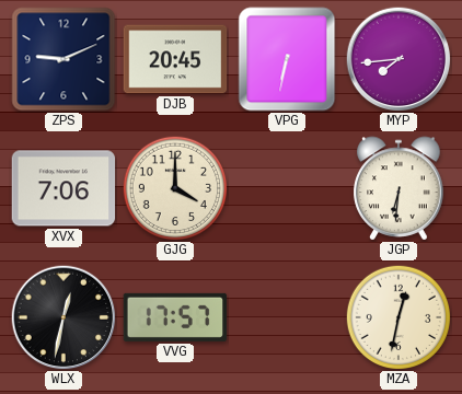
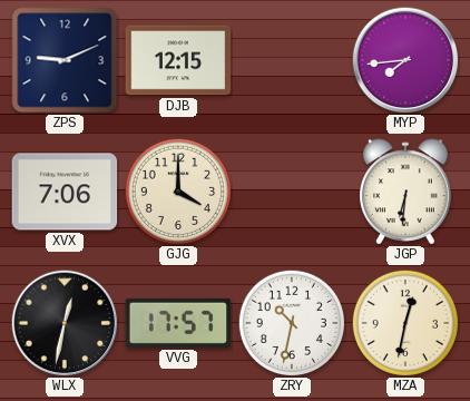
DJB: 20:45 -> 12:15
VPG: 6:32 -> none
ZRY: none -> 10:32
